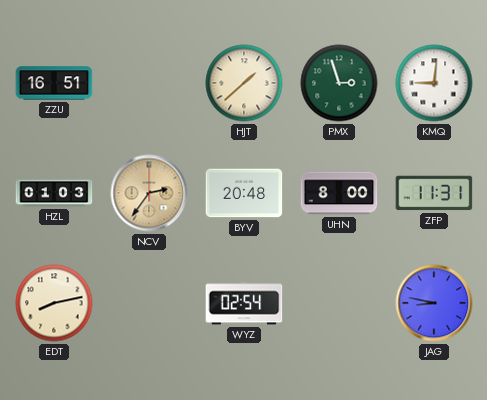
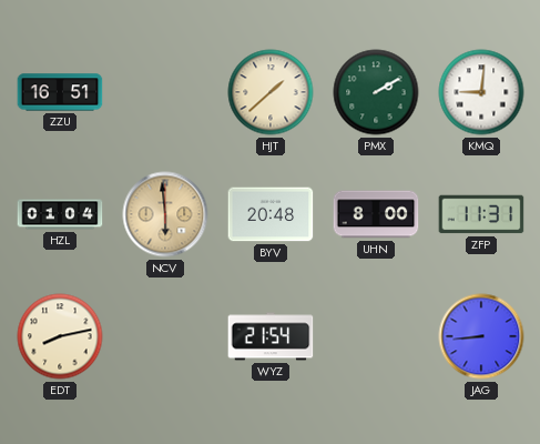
PMX: 2:57 -> 2:10
HZL: 01:03 -> 01:04
NCV: 2:36 -> 5:59
WYZ: 02:54 -> 21:54
JAG: 8:47 -> 8:44
